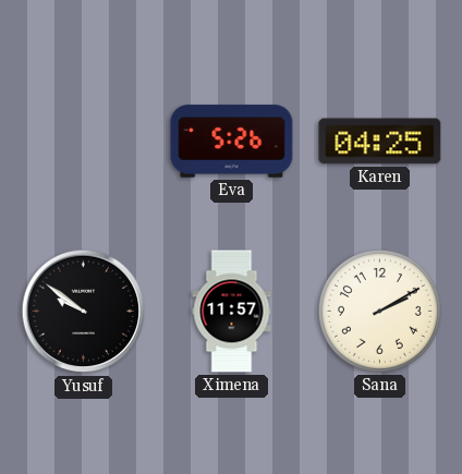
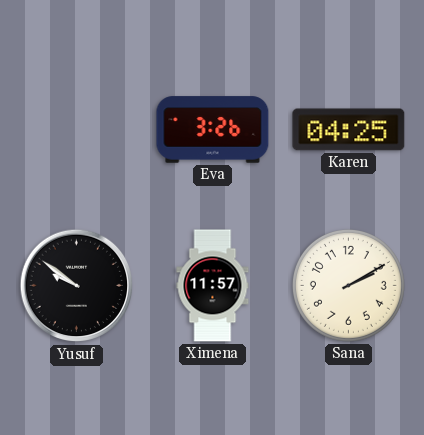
Eva: 5:26 -> 3:26
